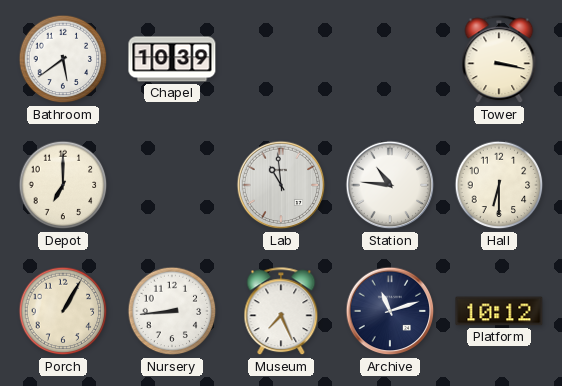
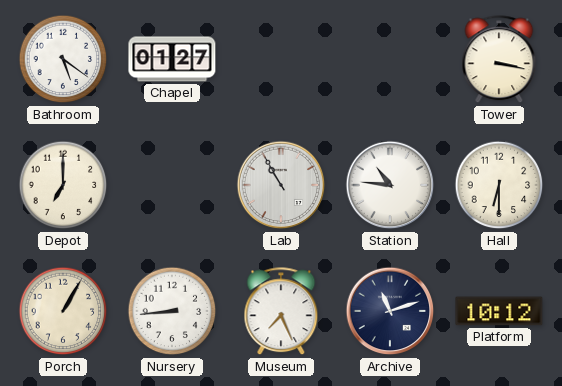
Bathroom: 5:39 -> 5:21
Chapel: 10:39 -> 01:27
Lab: 10:59 -> 10:55
